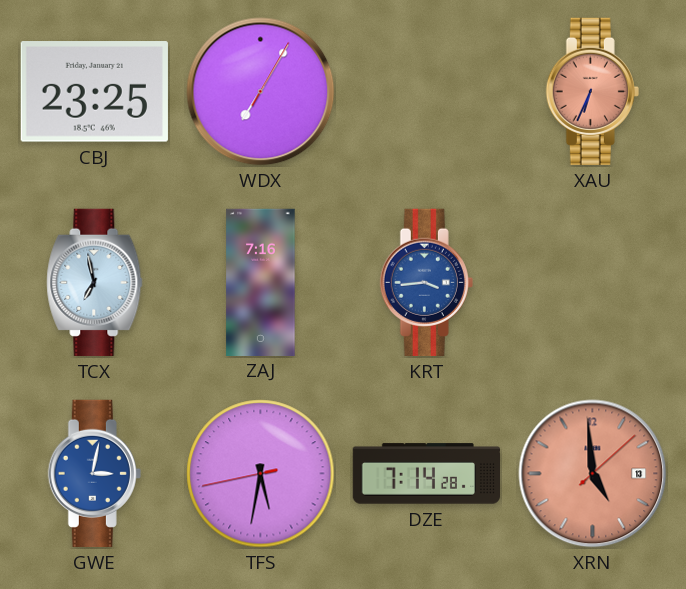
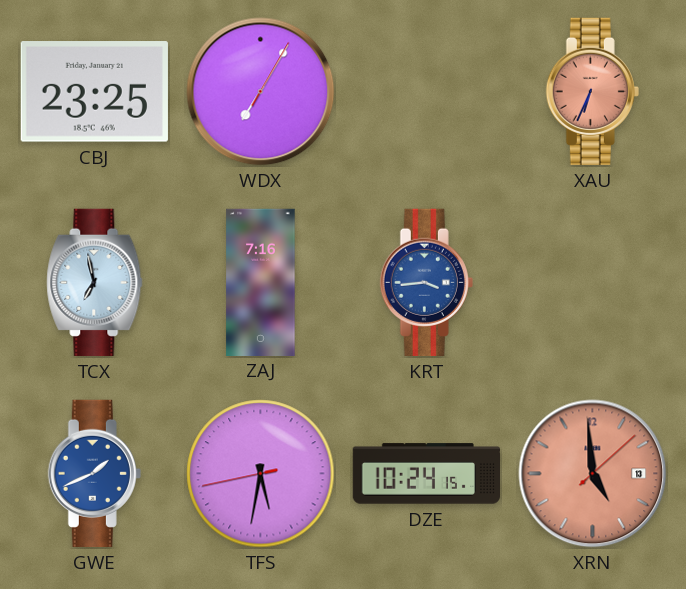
GWE: 3:02 -> 1:41
DZE: 7:14 -> 10:24
